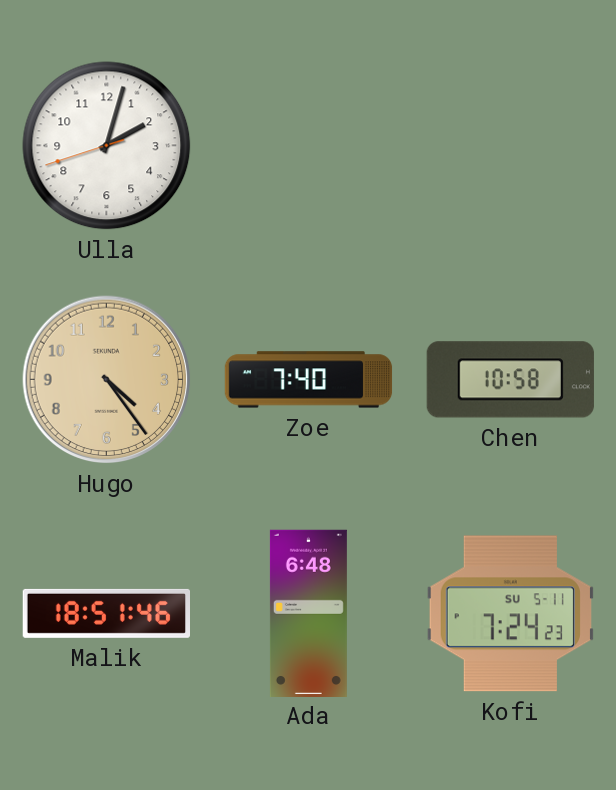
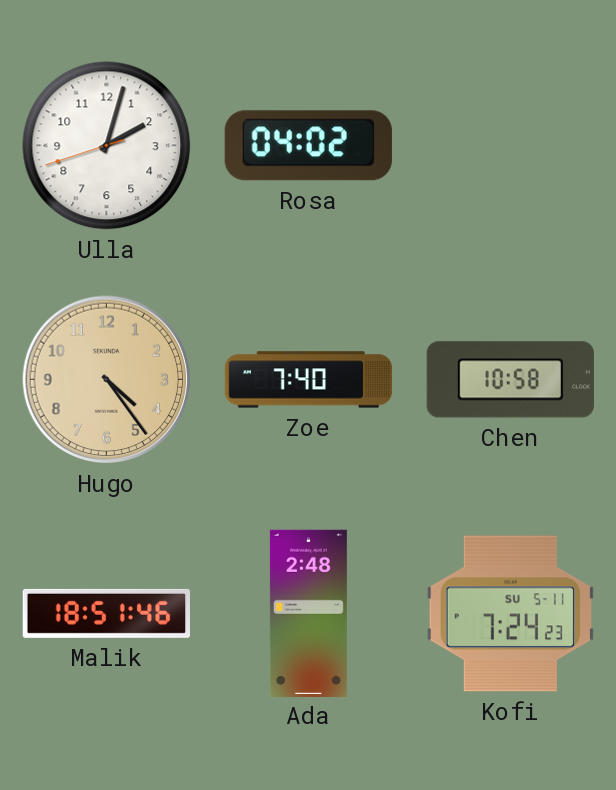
Rosa: none -> 04:02
Ada: 6:48 -> 2:48
